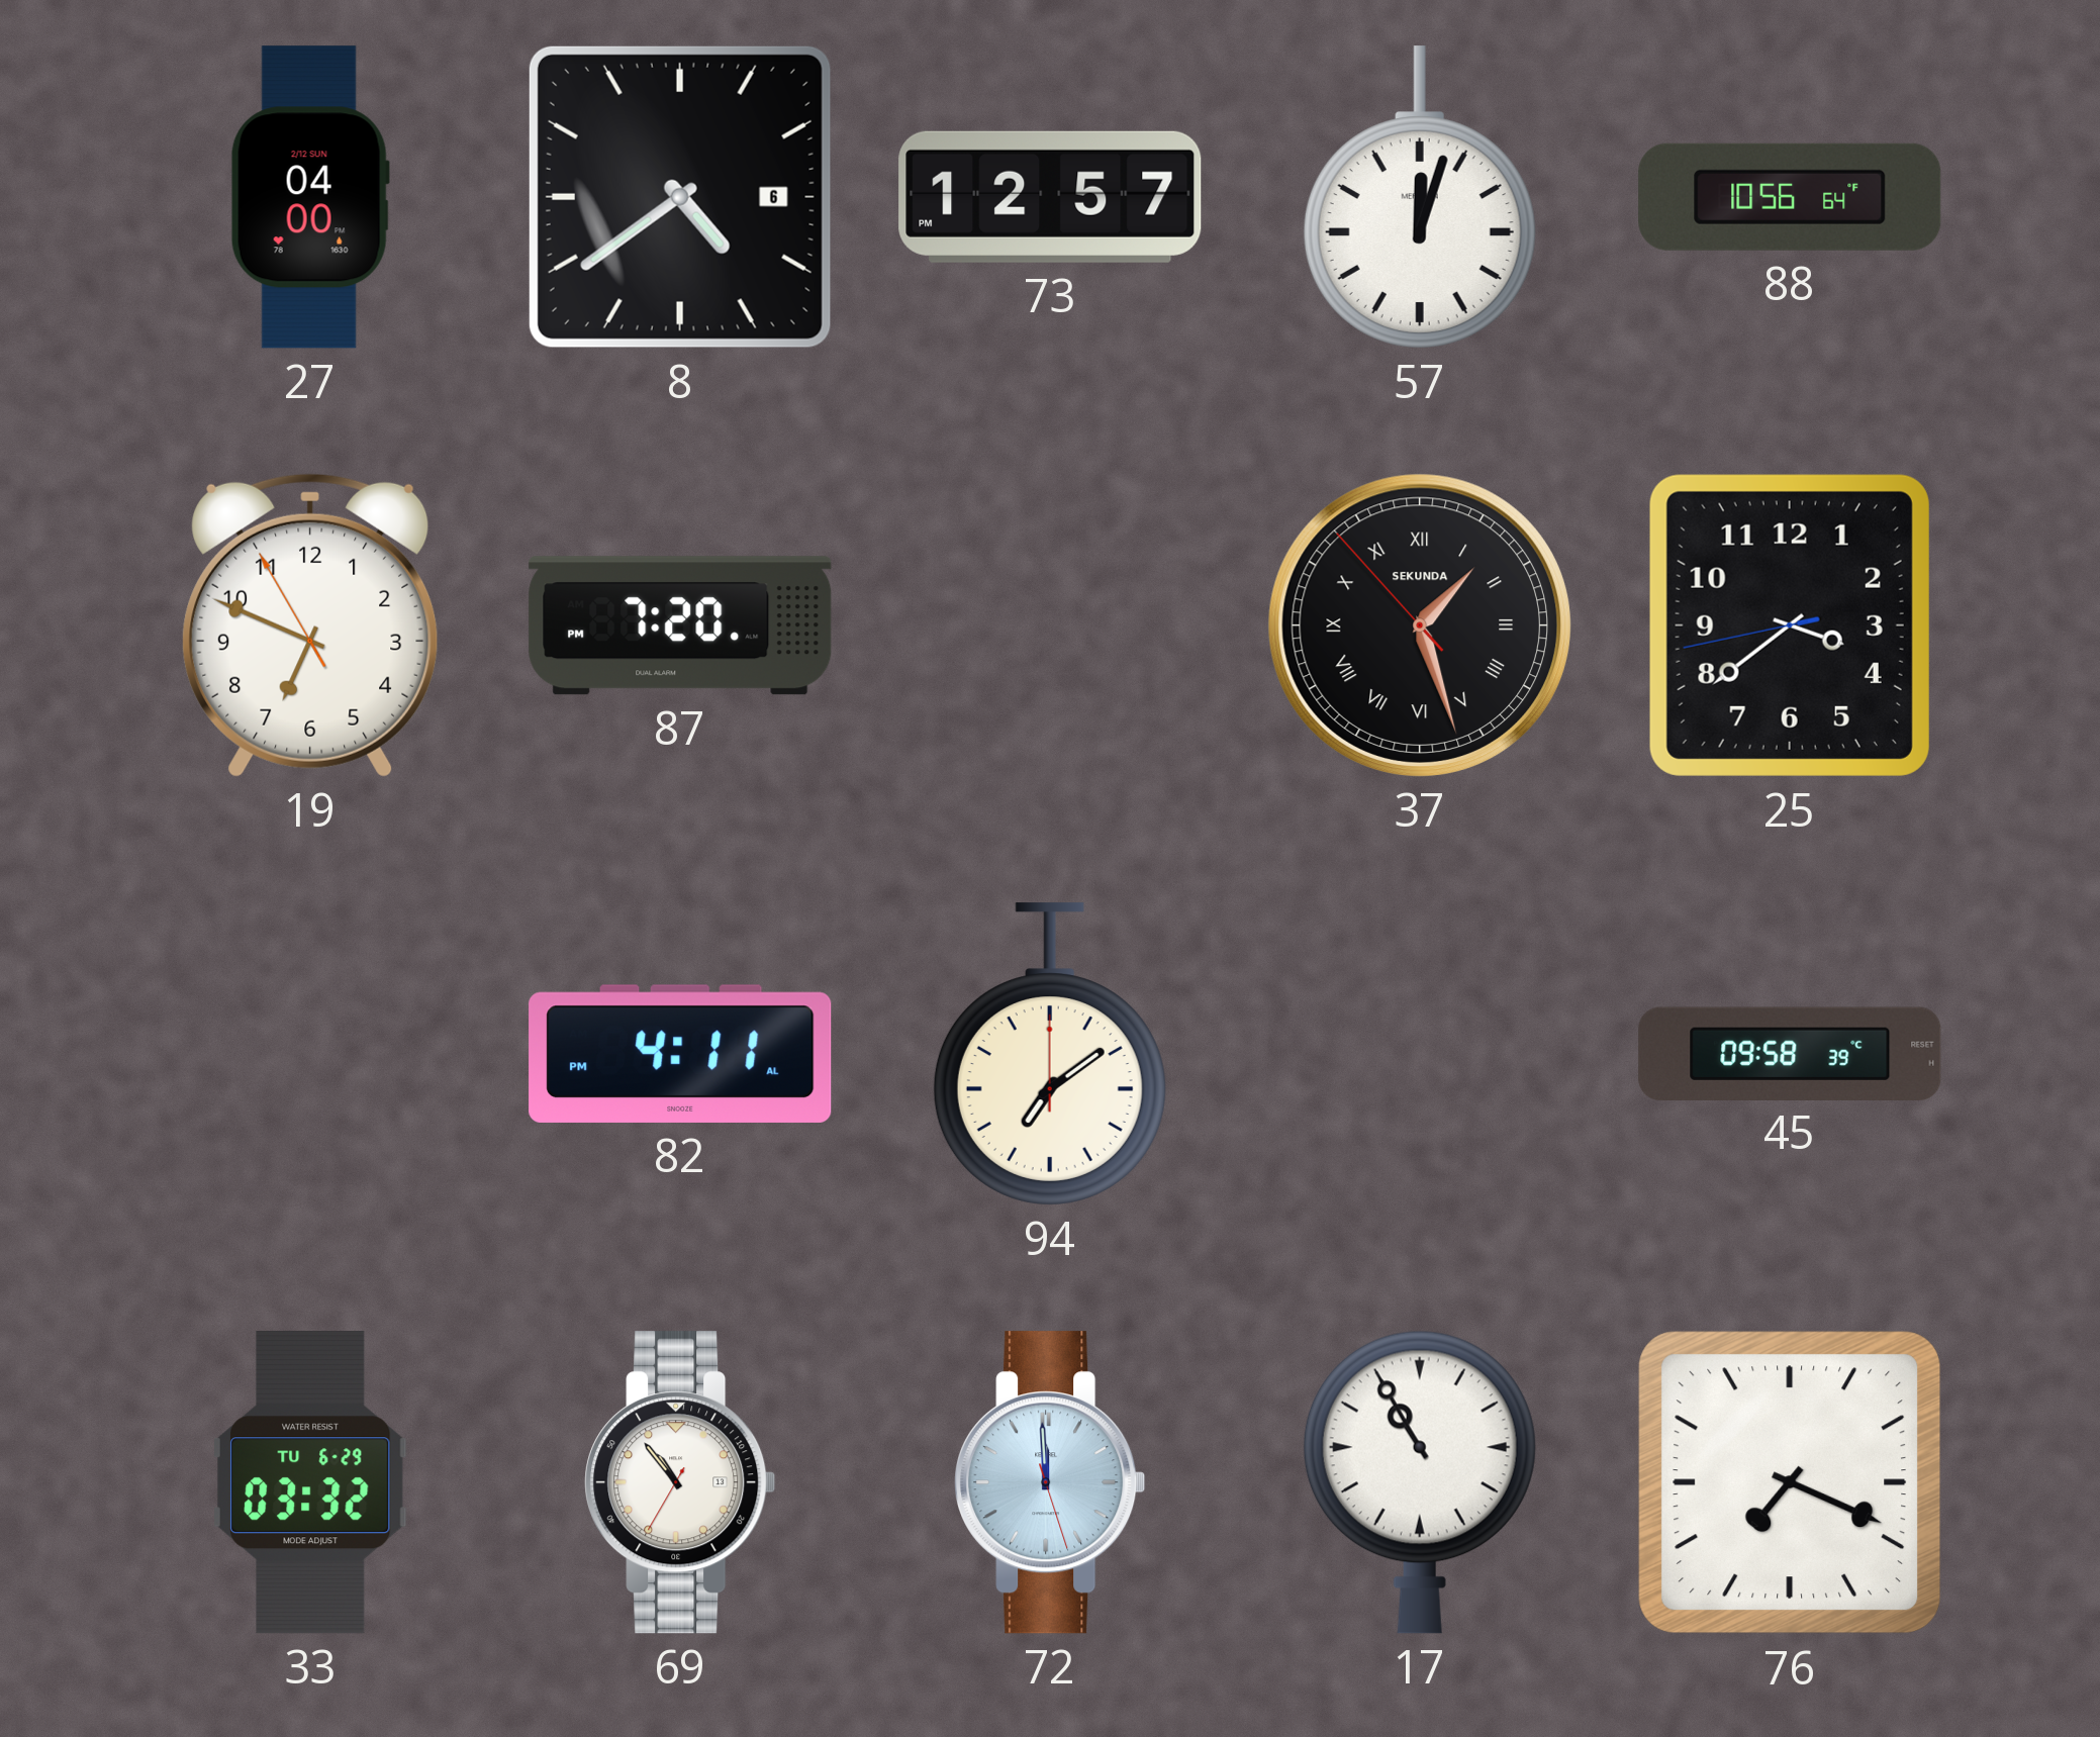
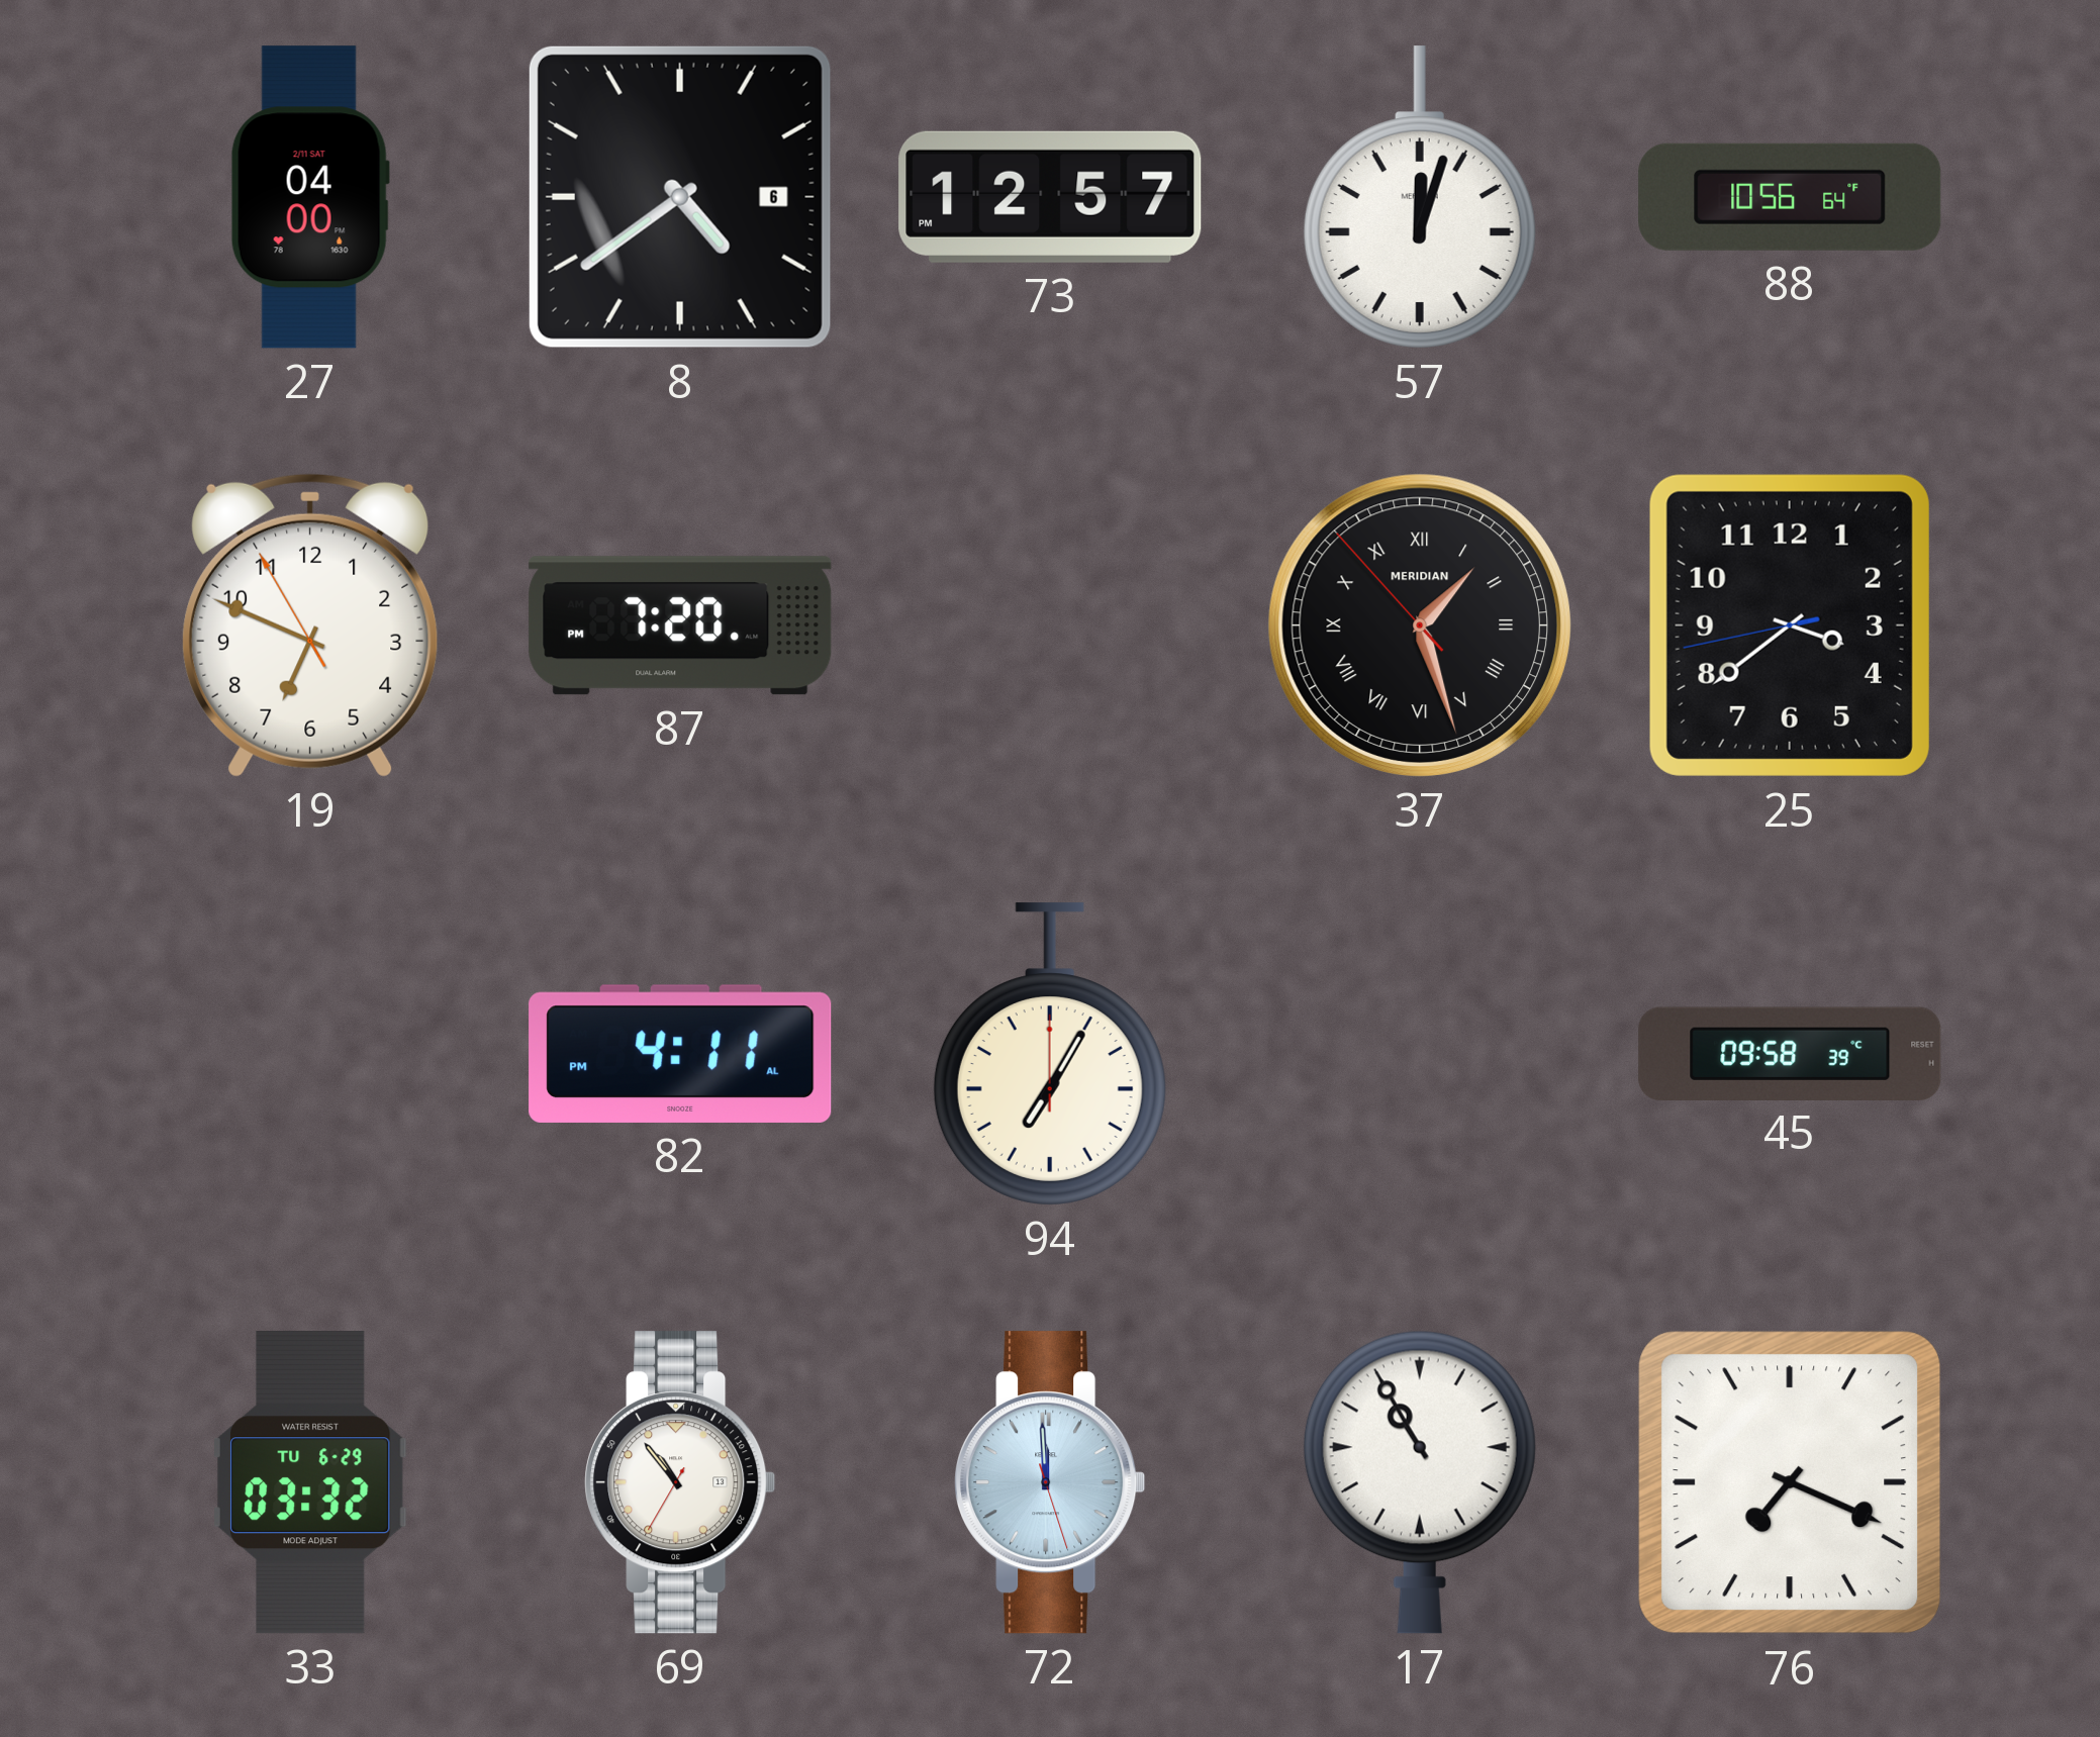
27 date: 2/12 SUN -> 2/11 SAT
37 brand: SEKUNDA -> MERIDIAN
94: 7:09 -> 7:05
